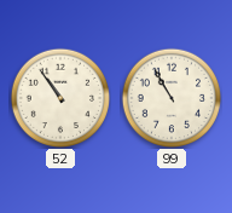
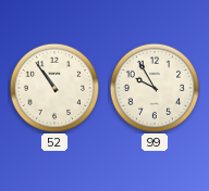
99: 10:55 -> 9:55
